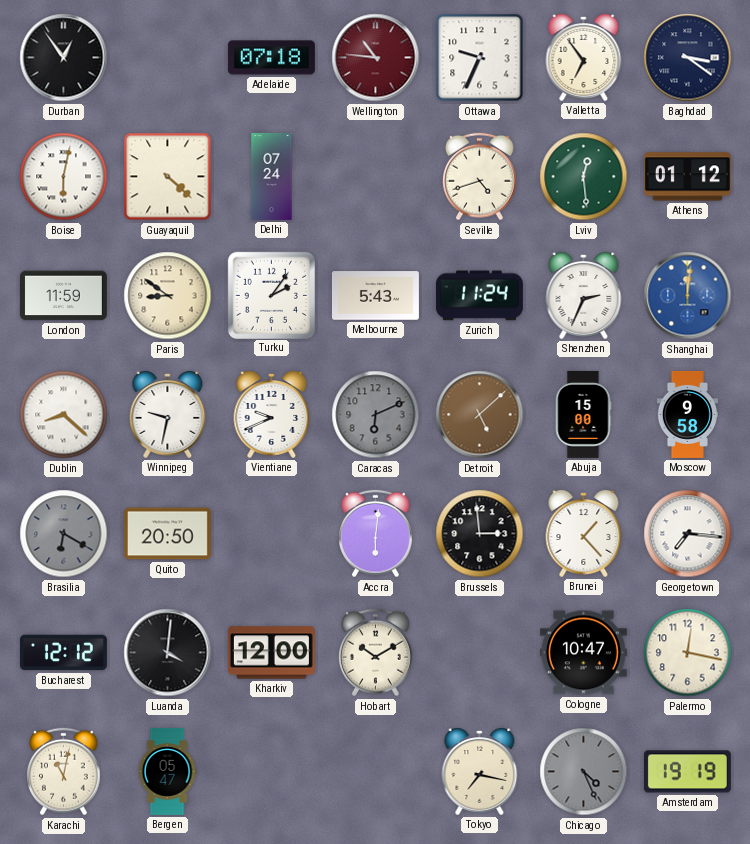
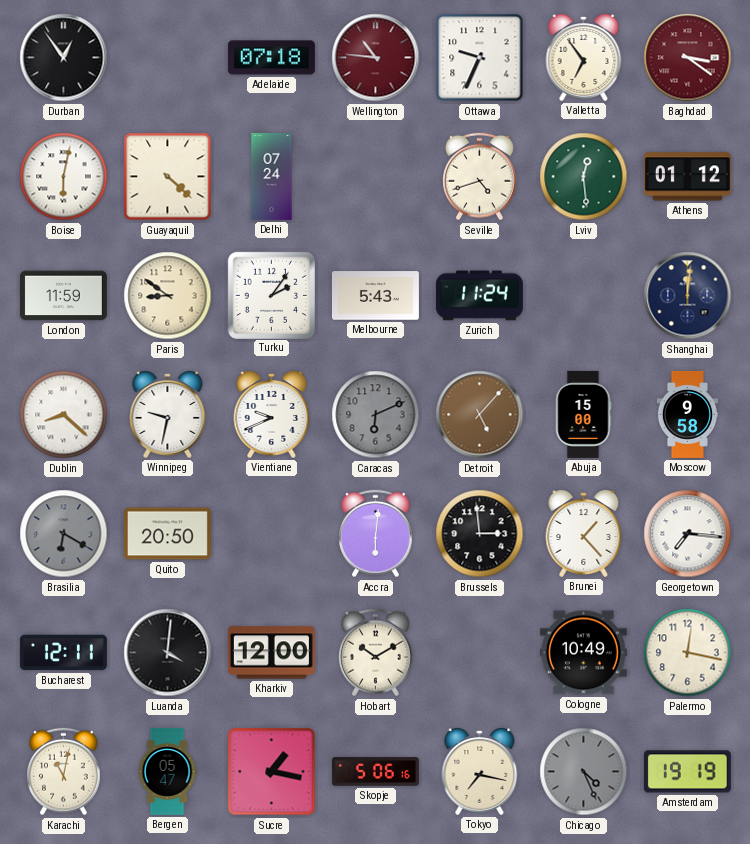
Baghdad dial: navy -> burgundy
Shenzhen: 2:34 -> none
Shanghai dial: blue -> navy
Detroit: 5:08 -> 5:07
Bucharest: 12:12 -> 12:11
Cologne: 10:47 -> 10:49
Sucre: none -> 1:17
Skopje: none -> 5:06
